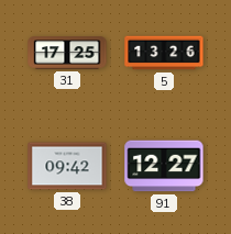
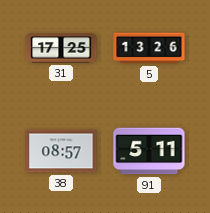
38: 09:42 -> 08:57
91: 12:27 -> 5:11
